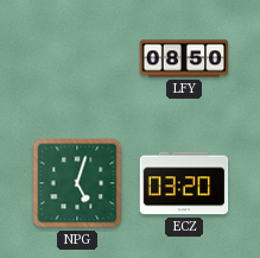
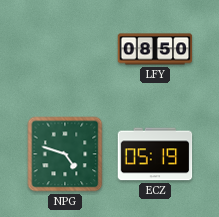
NPG: 5:03 -> 4:48
ECZ: 03:20 -> 05:19
